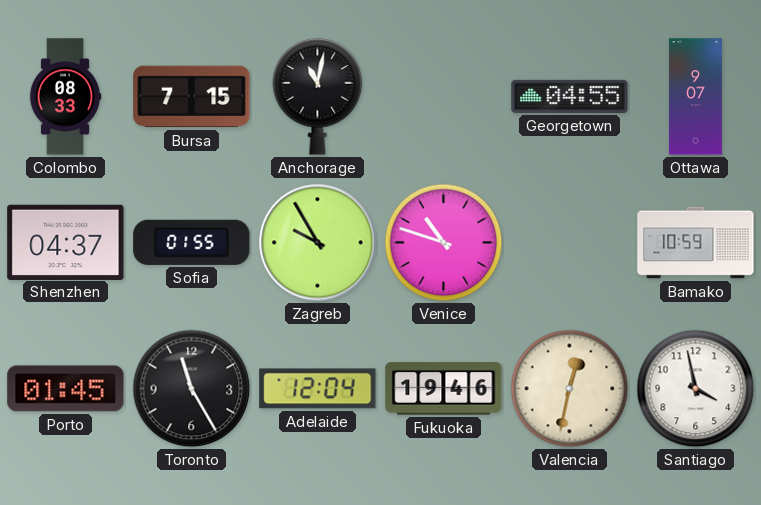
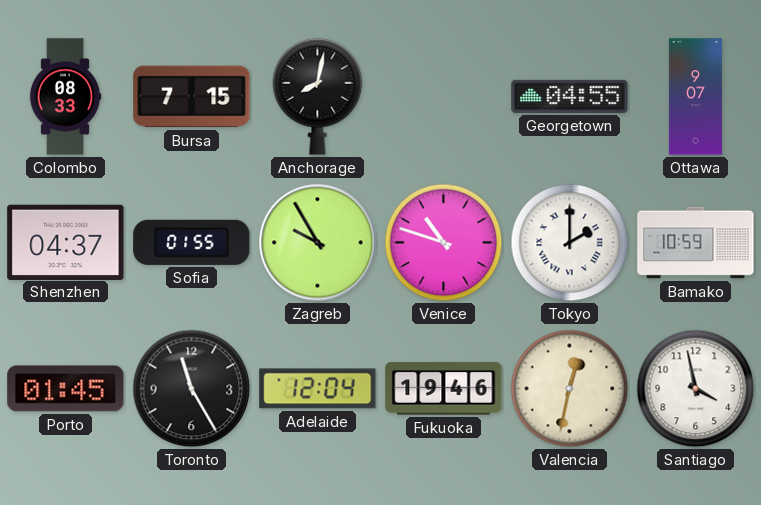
Anchorage: 11:02 -> 8:02
Tokyo: none -> 2:00
